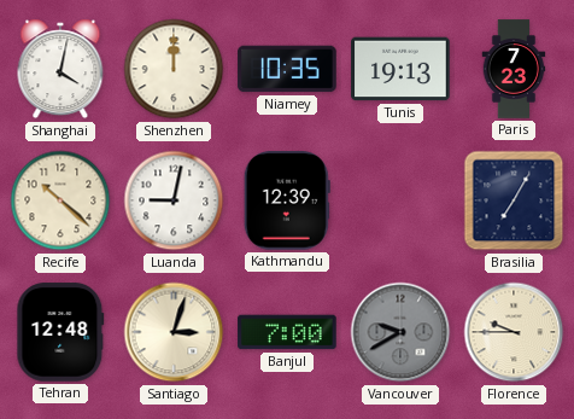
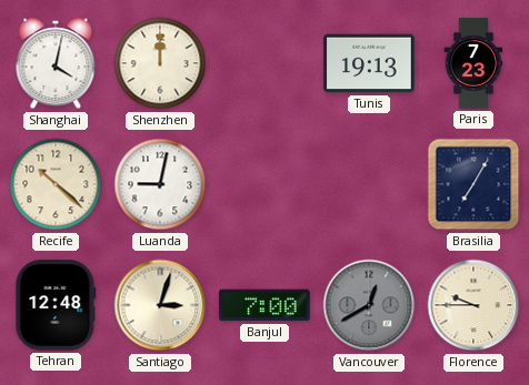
Niamey: 10:35 -> none
Kathmandu: 12:39 -> none
Vancouver: 9:40 -> 12:40
